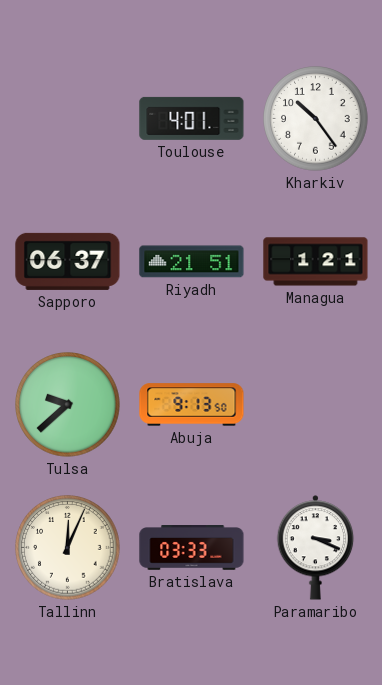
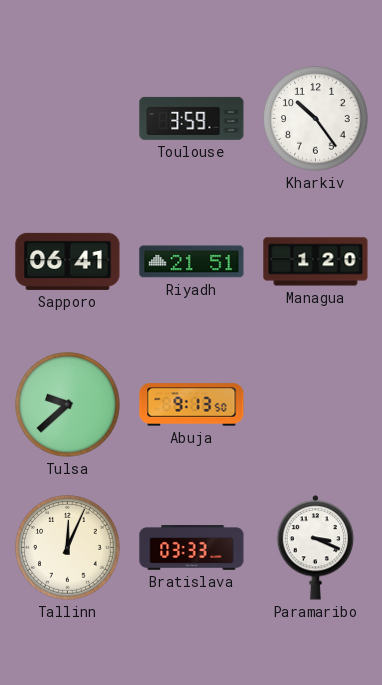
Toulouse: 4:01 -> 3:59
Sapporo: 06:37 -> 06:41
Managua: 1:21 -> 1:20
